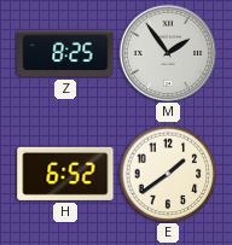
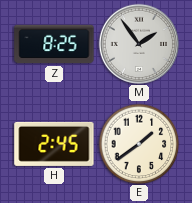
H: 6:52 -> 2:45
